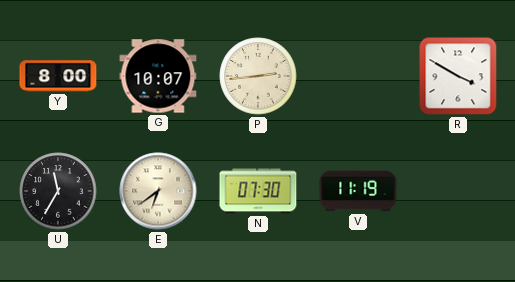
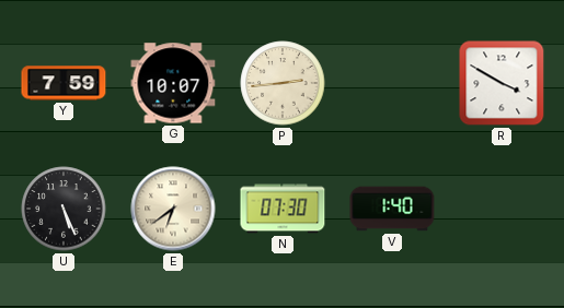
Y: 8:00 -> 7:59
U: 11:35 -> 5:26
V: 11:19 -> 1:40
